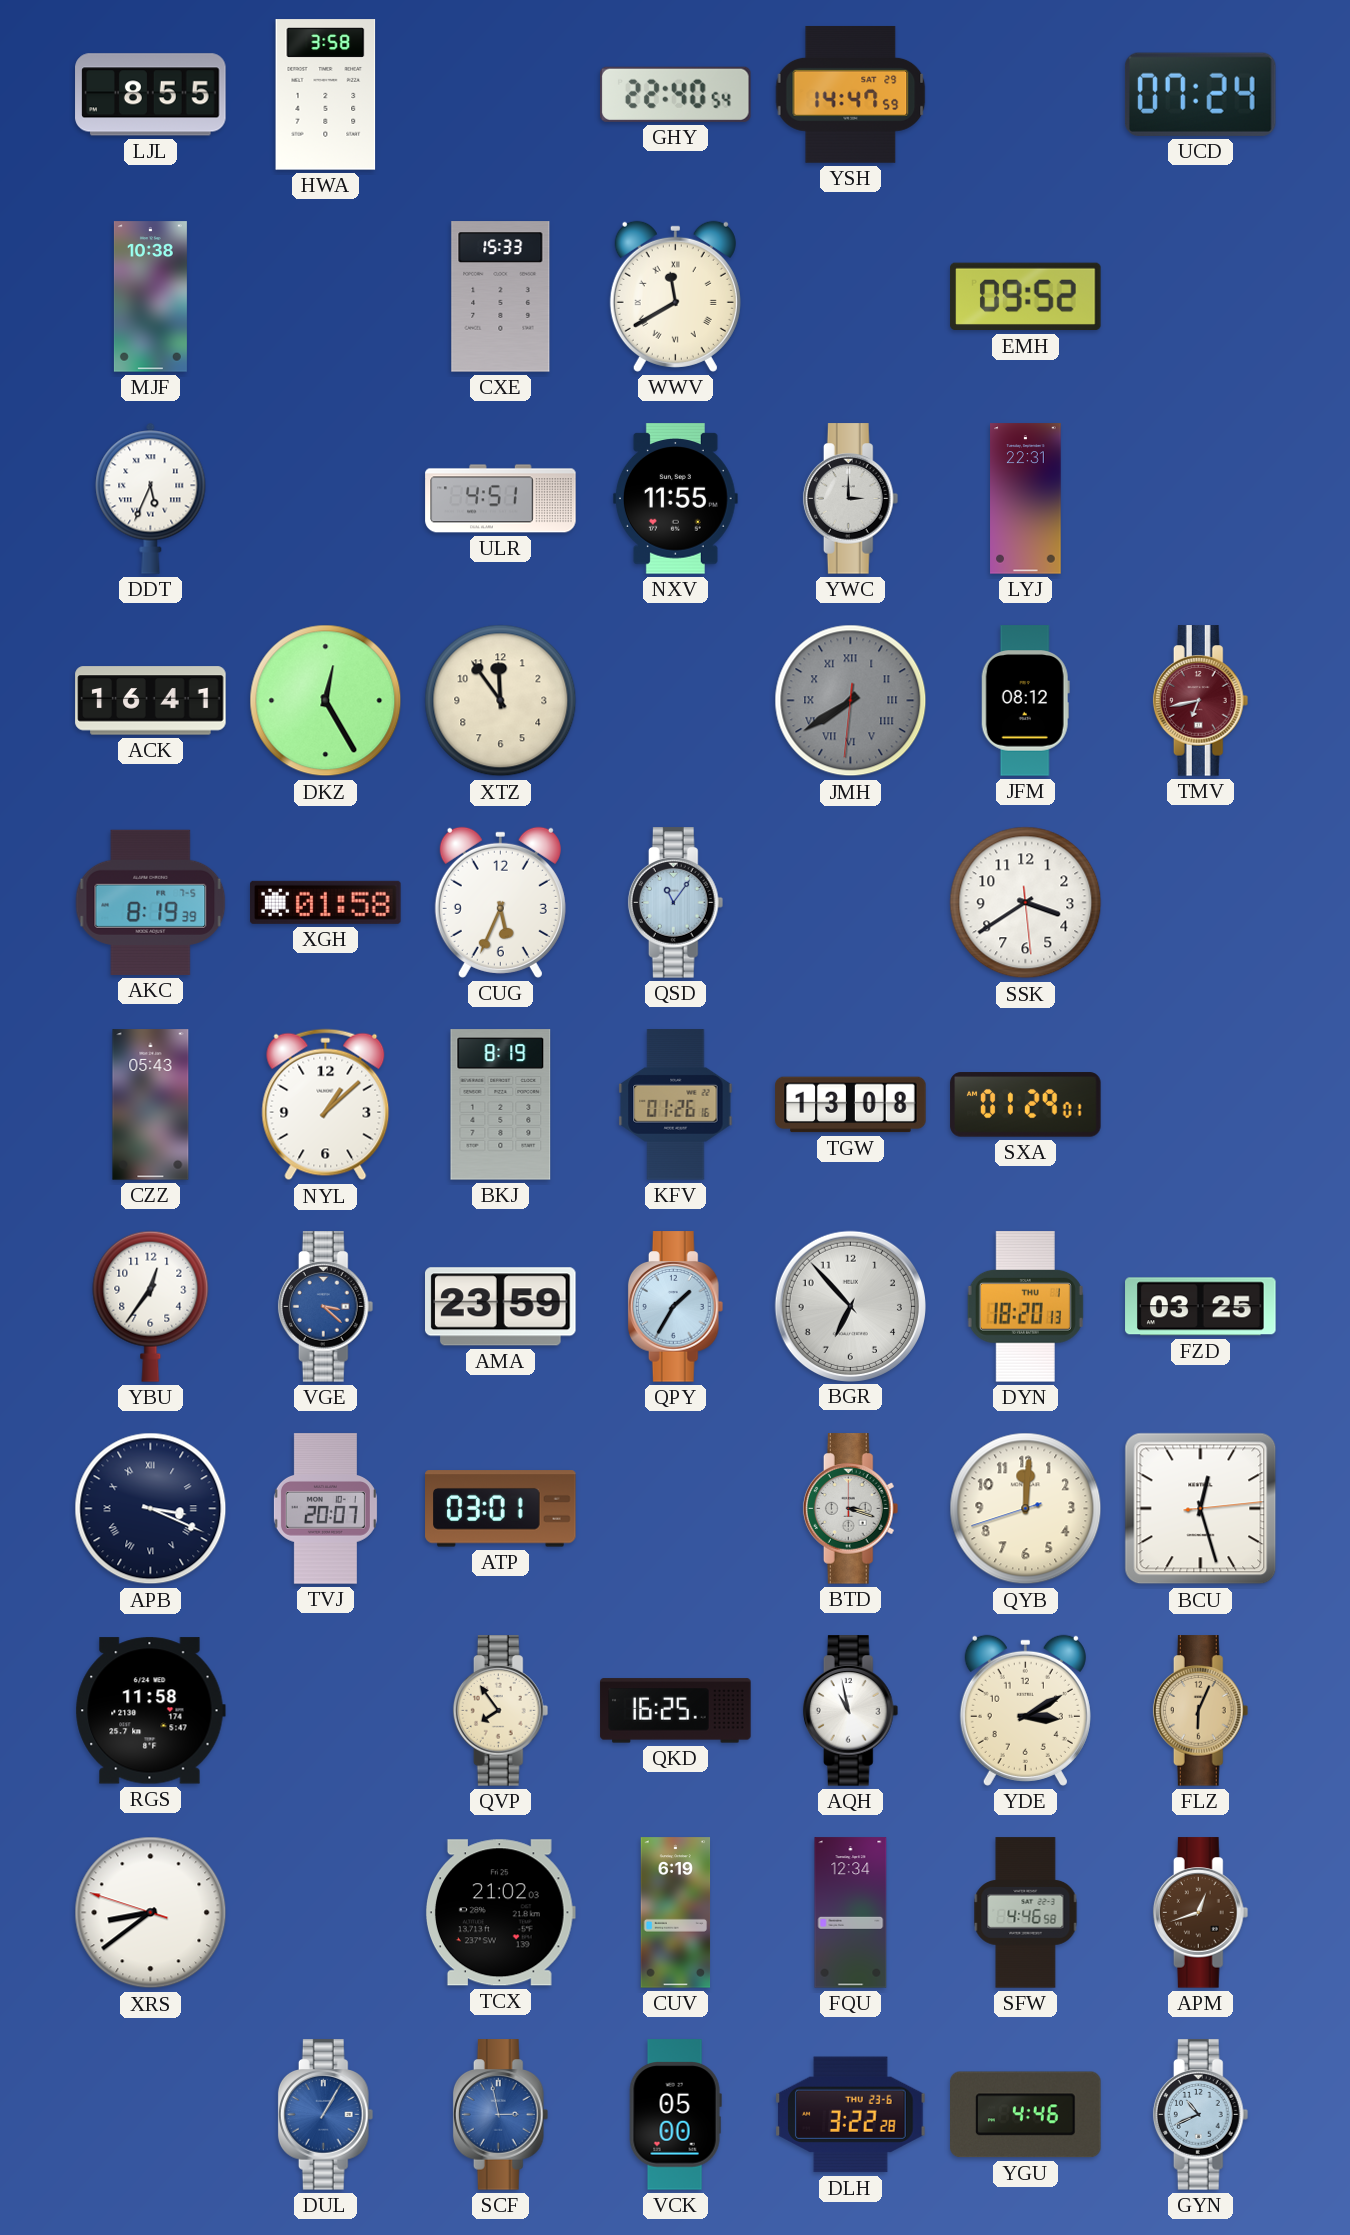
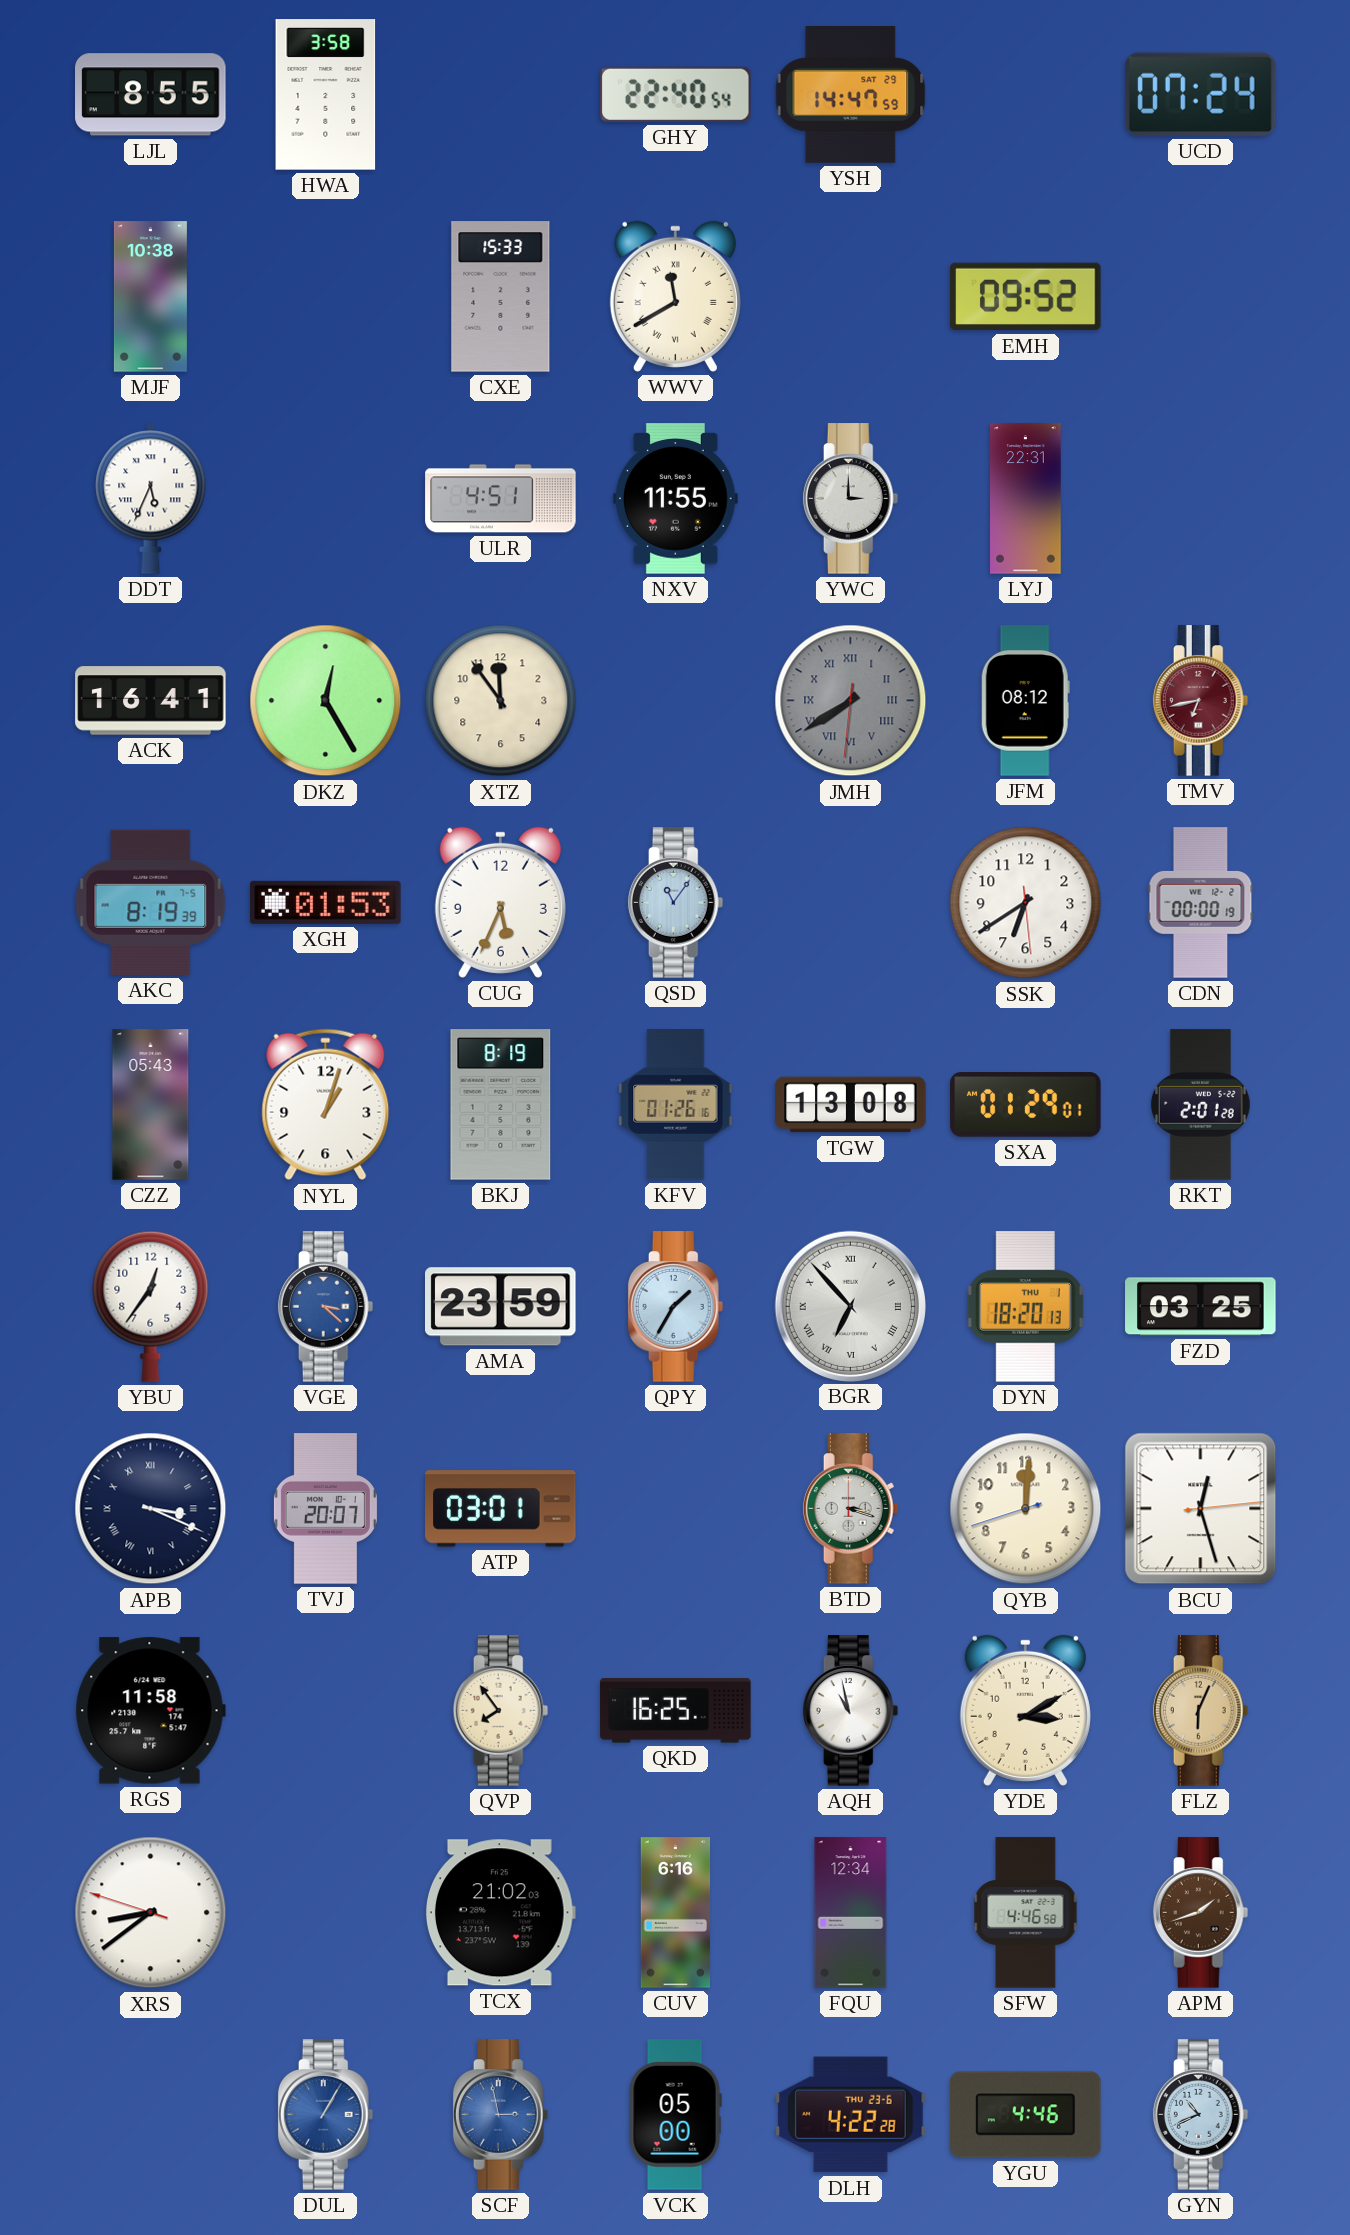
XGH: 01:58 -> 01:53
SSK: 3:39 -> 6:39
CDN: none -> 00:00
NYL: 1:08 -> 1:03
RKT: none -> 2:01
BGR numerals: Arabic -> Roman
CUV: 6:19 -> 6:16
APM: 12:42 -> 1:42
DLH: 3:22 -> 4:22
